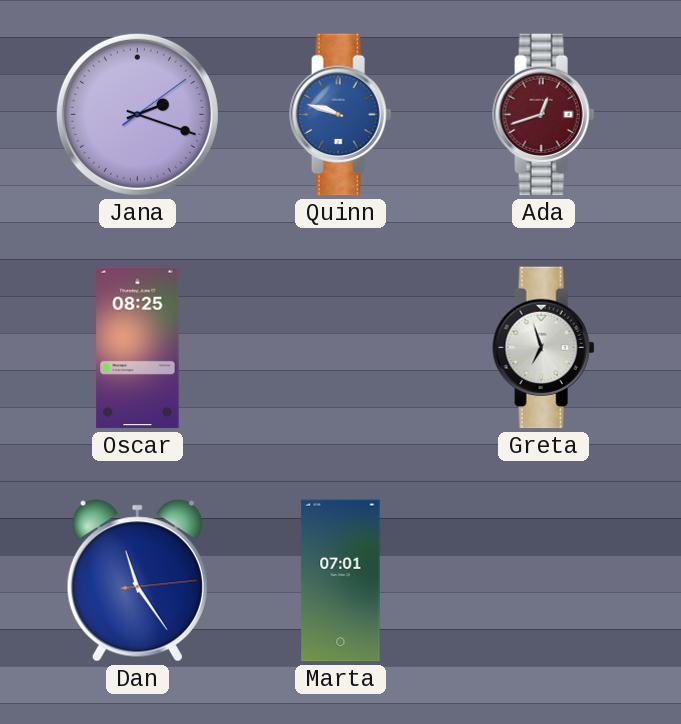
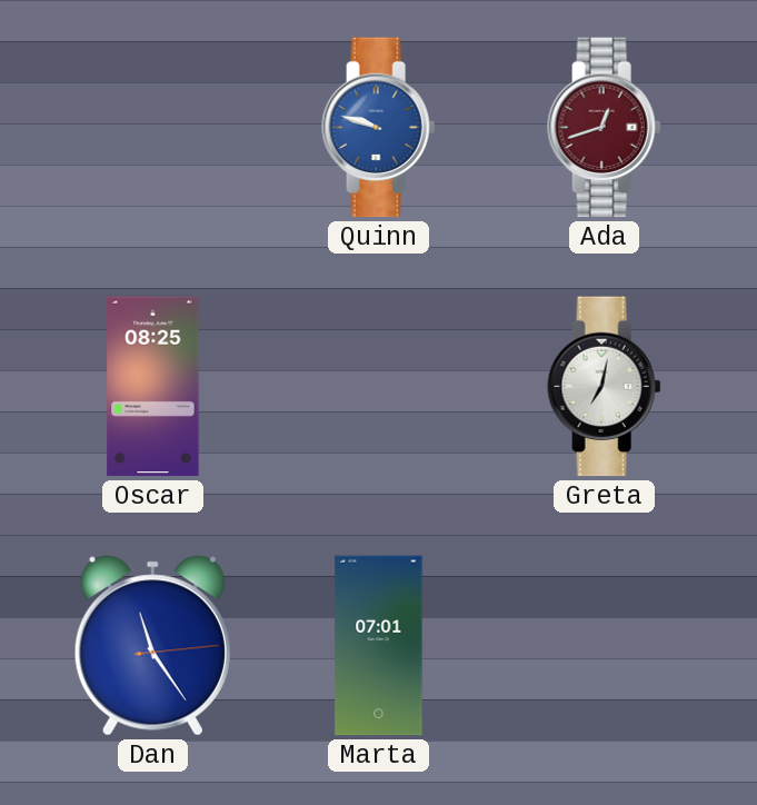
Jana: 2:18 -> none
Greta: 6:57 -> 7:02
